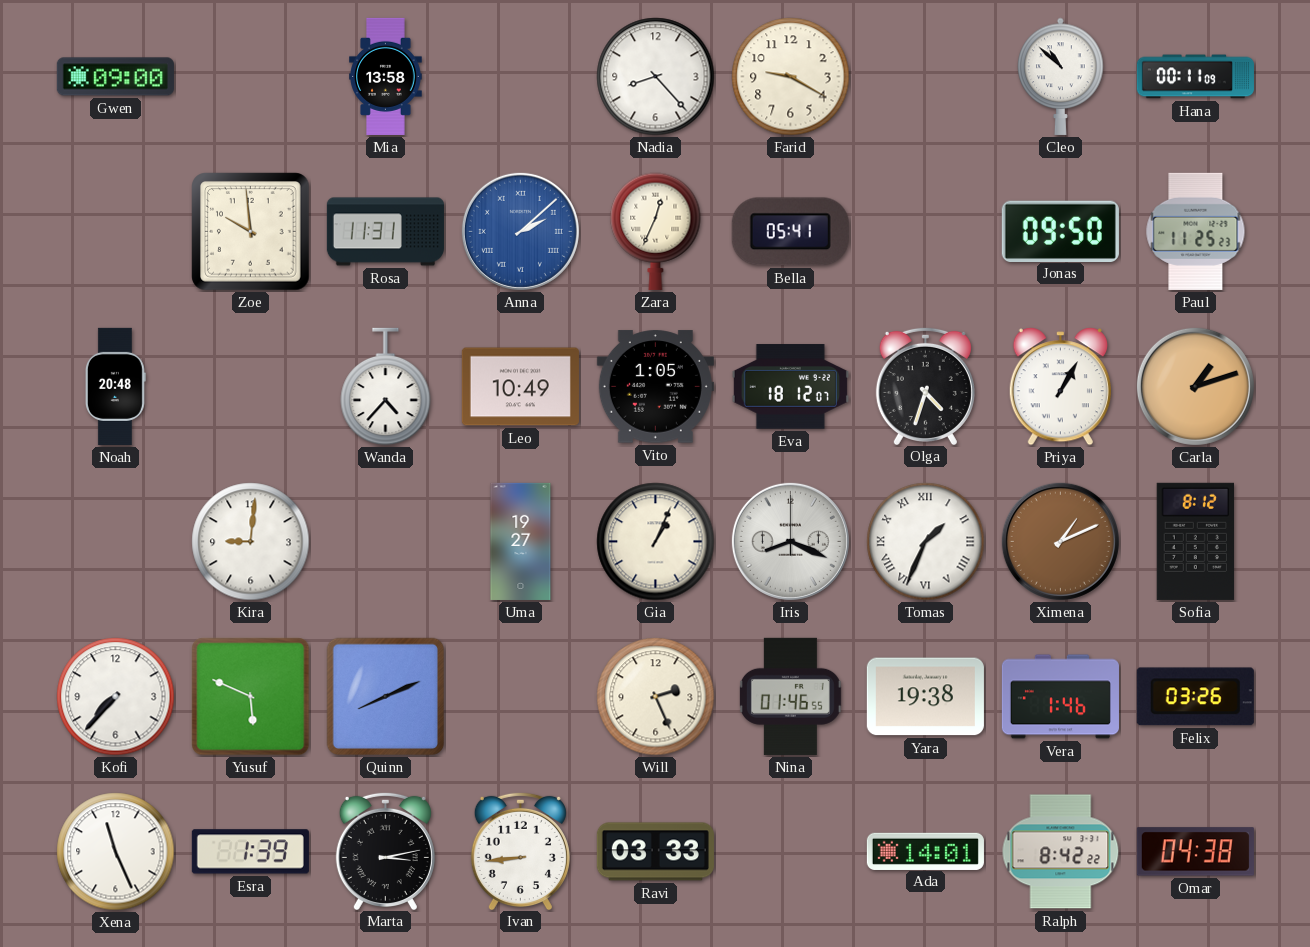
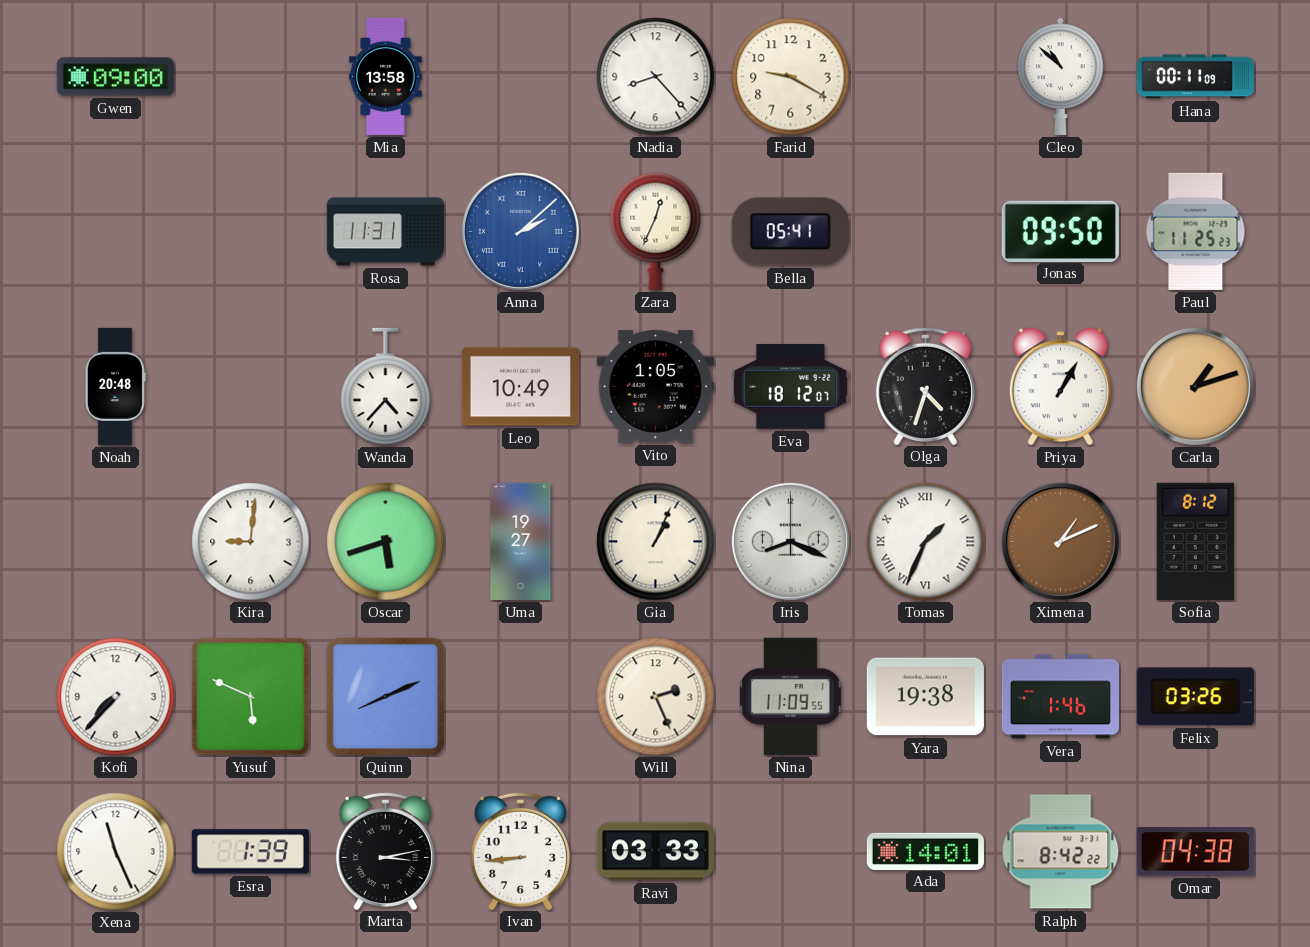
Zoe: 9:59 -> none
Oscar: none -> 5:42
Nina: 01:46 -> 11:09
